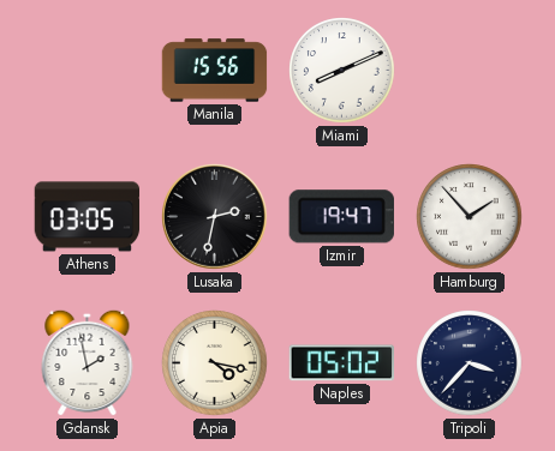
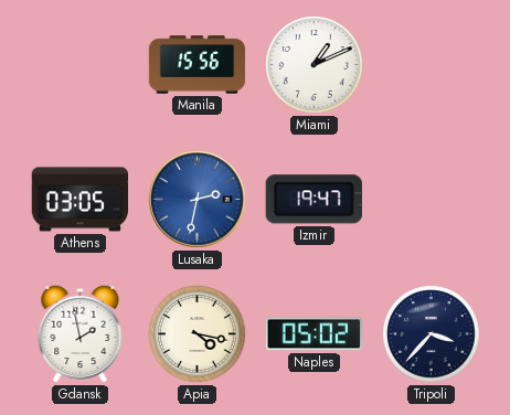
Miami: 8:11 -> 1:11
Lusaka dial: black -> blue
Hamburg: 1:53 -> none
